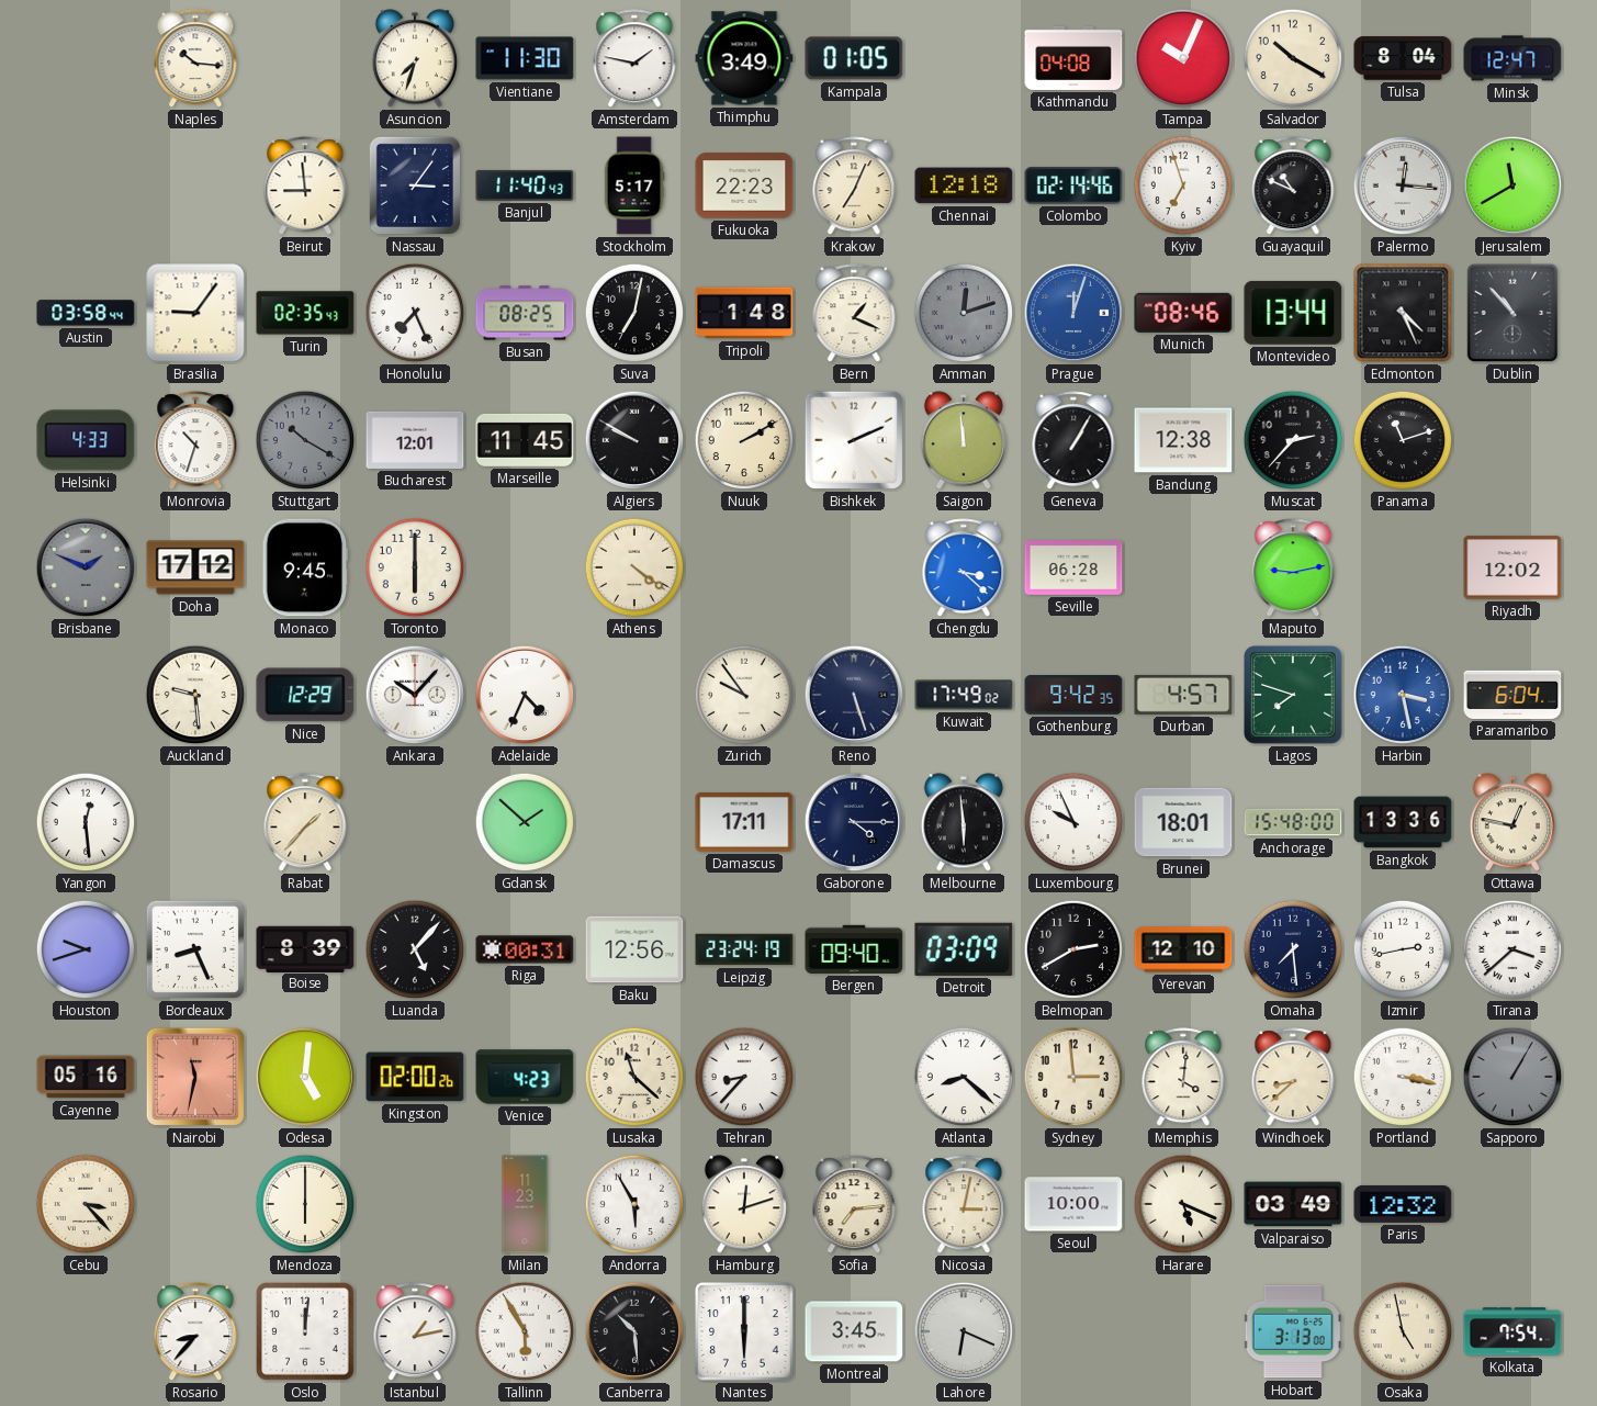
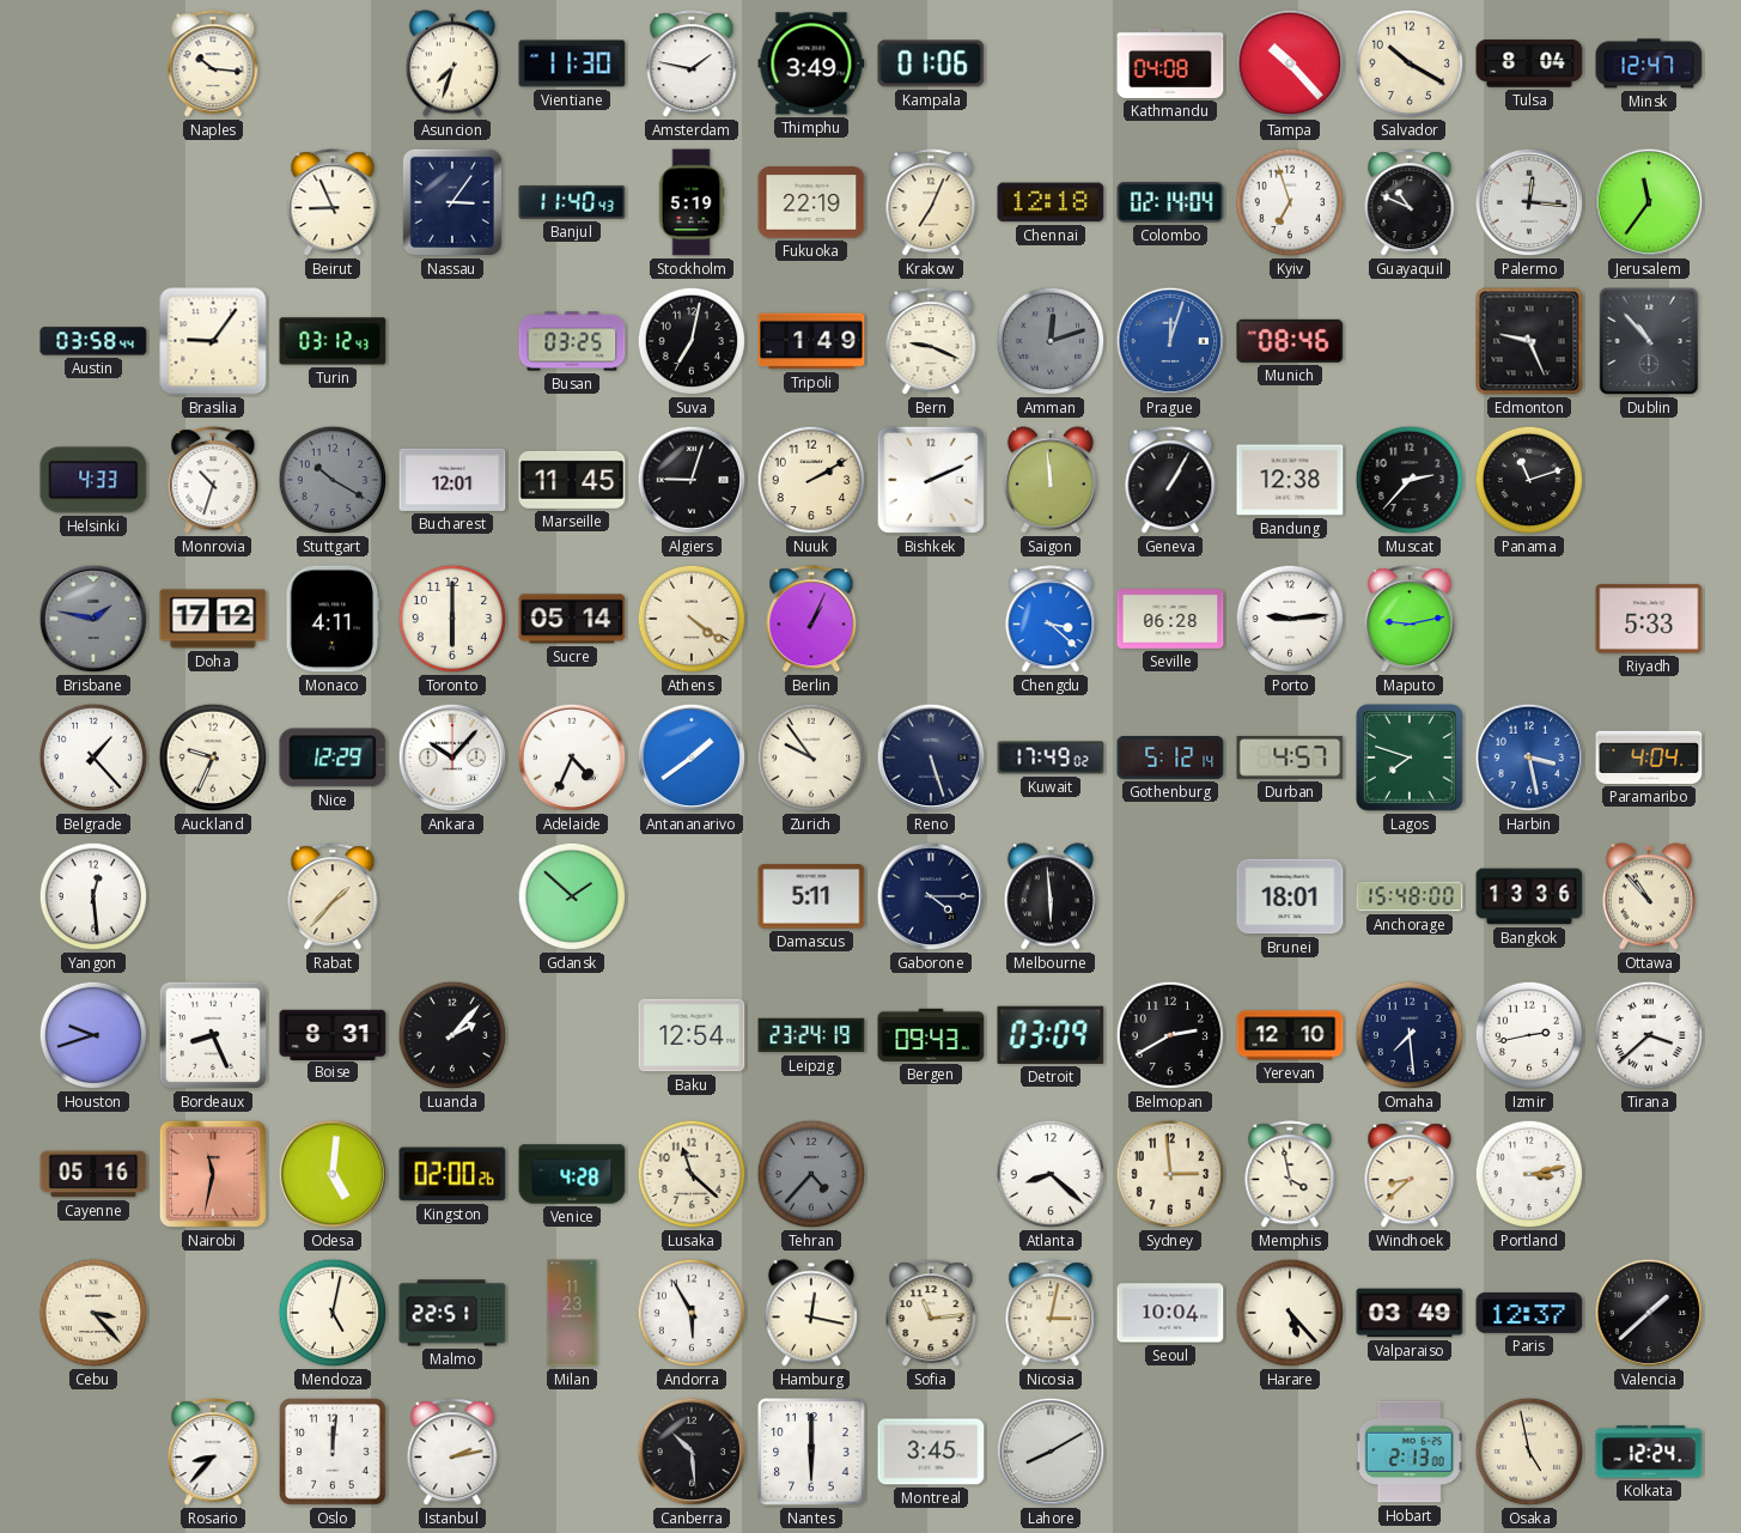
Kampala: 01:05 -> 01:06
Tampa: 10:04 -> 10:23
Beirut: 8:59 -> 8:56
Stockholm: 5:17 -> 5:19
Fukuoka: 22:23 -> 22:19
Colombo: 02:14:46 -> 02:14:04
Jerusalem: 11:40 -> 11:36
Turin: 02:35 -> 03:12
Honolulu: 7:26 -> none
Busan: 08:25 -> 03:25
Tripoli: 1:48 -> 1:49
Bern: 1:19 -> 9:19
Montevideo: 13:44 -> none
Edmonton: 4:26 -> 9:26
Algiers: 9:50 -> 9:03
Brisbane: 1:49 -> 1:47
Monaco: 9:45 -> 4:11
Sucre: none -> 05:14
Berlin: none -> 1:04
Porto: none -> 9:14
Riyadh: 12:02 -> 5:33
Belgrade: none -> 1:23
Auckland: 9:29 -> 9:34
Antananarivo: none -> 1:39
Gothenburg: 9:42 -> 5:12
Paramaribo: 6:04 -> 4:04
Damascus: 17:11 -> 5:11
Luxembourg: 9:56 -> none
Ottawa: 12:47 -> 10:53
Boise: 8:39 -> 8:31
Luanda: 5:07 -> 2:07
Riga: 00:31 -> none
Baku: 12:56 -> 12:54
Bergen: 09:40 -> 09:43
Venice: 4:23 -> 4:28
Tehran: 8:37 -> 4:37
Tehran dial: white -> grey
Memphis: 4:01 -> 3:58
Portland: 3:17 -> 3:13
Sapporo: 1:05 -> none
Mendoza: 6:00 -> 5:02
Malmo: none -> 22:51
Hamburg: 12:12 -> 12:17
Sofia: 7:14 -> 11:14
Seoul: 10:00 -> 10:04
Harare: 5:19 -> 5:23
Paris: 12:32 -> 12:37
Valencia: none -> 1:38
Istanbul: 1:13 -> 2:13
Tallinn: 5:55 -> none
Lahore: 6:19 -> 8:10
Hobart: 3:13 -> 2:13
Kolkata: 7:54 -> 12:24
